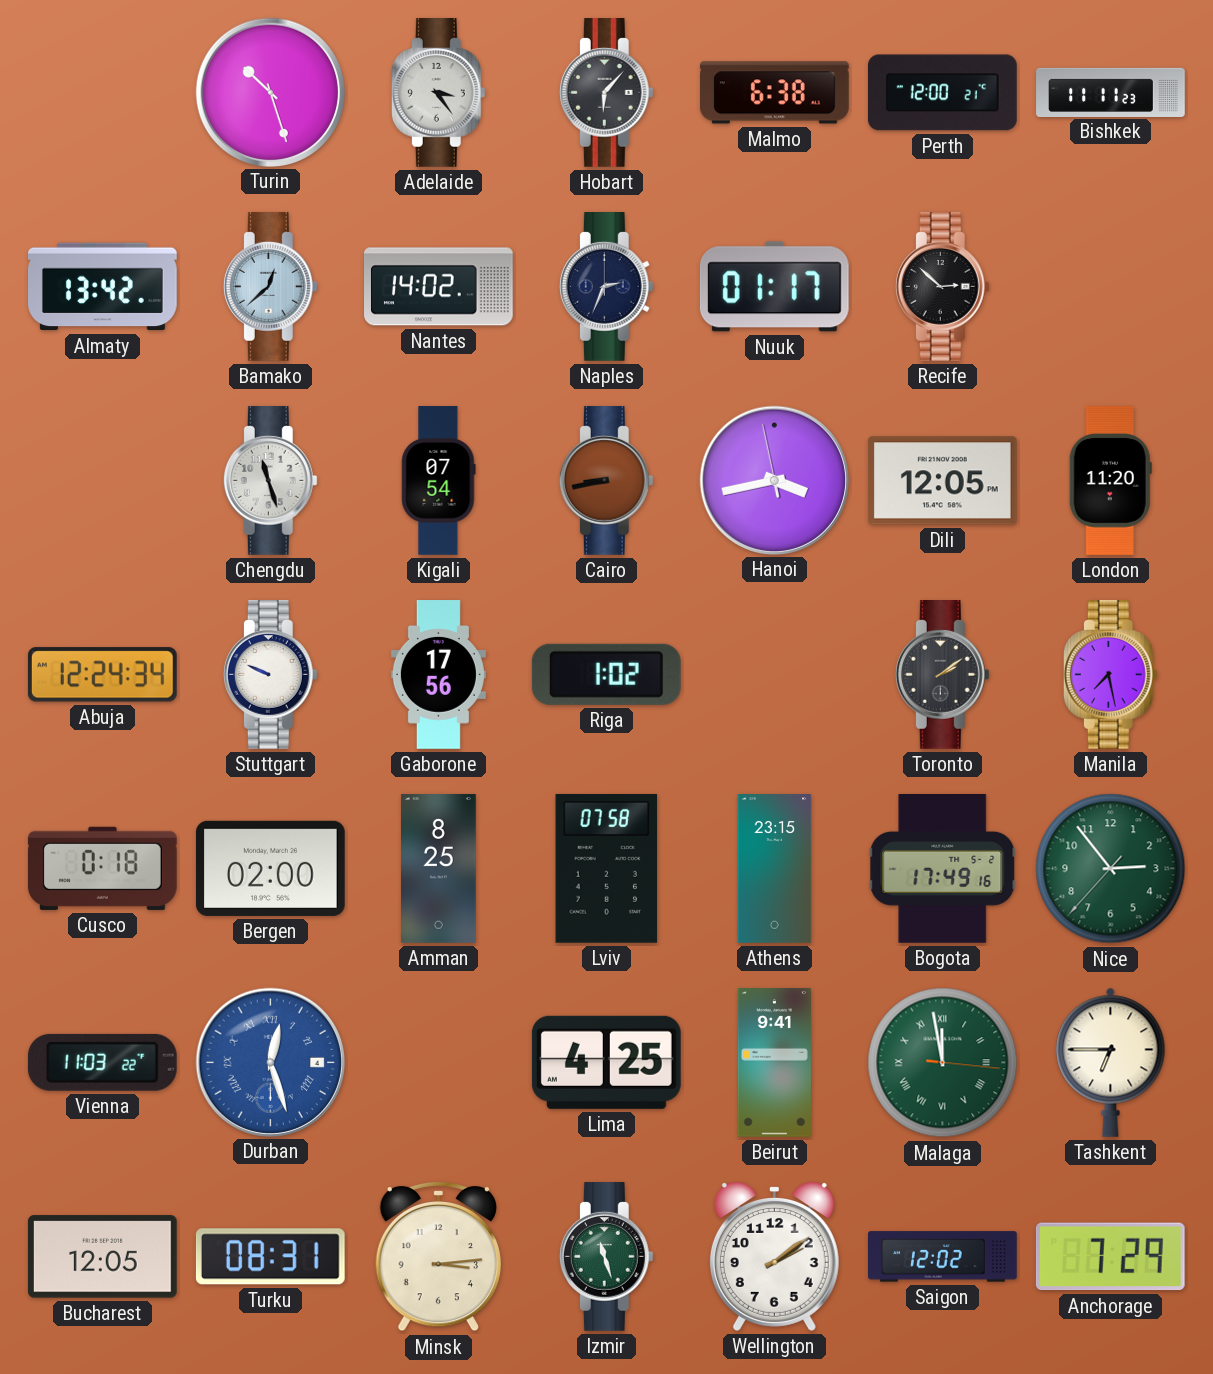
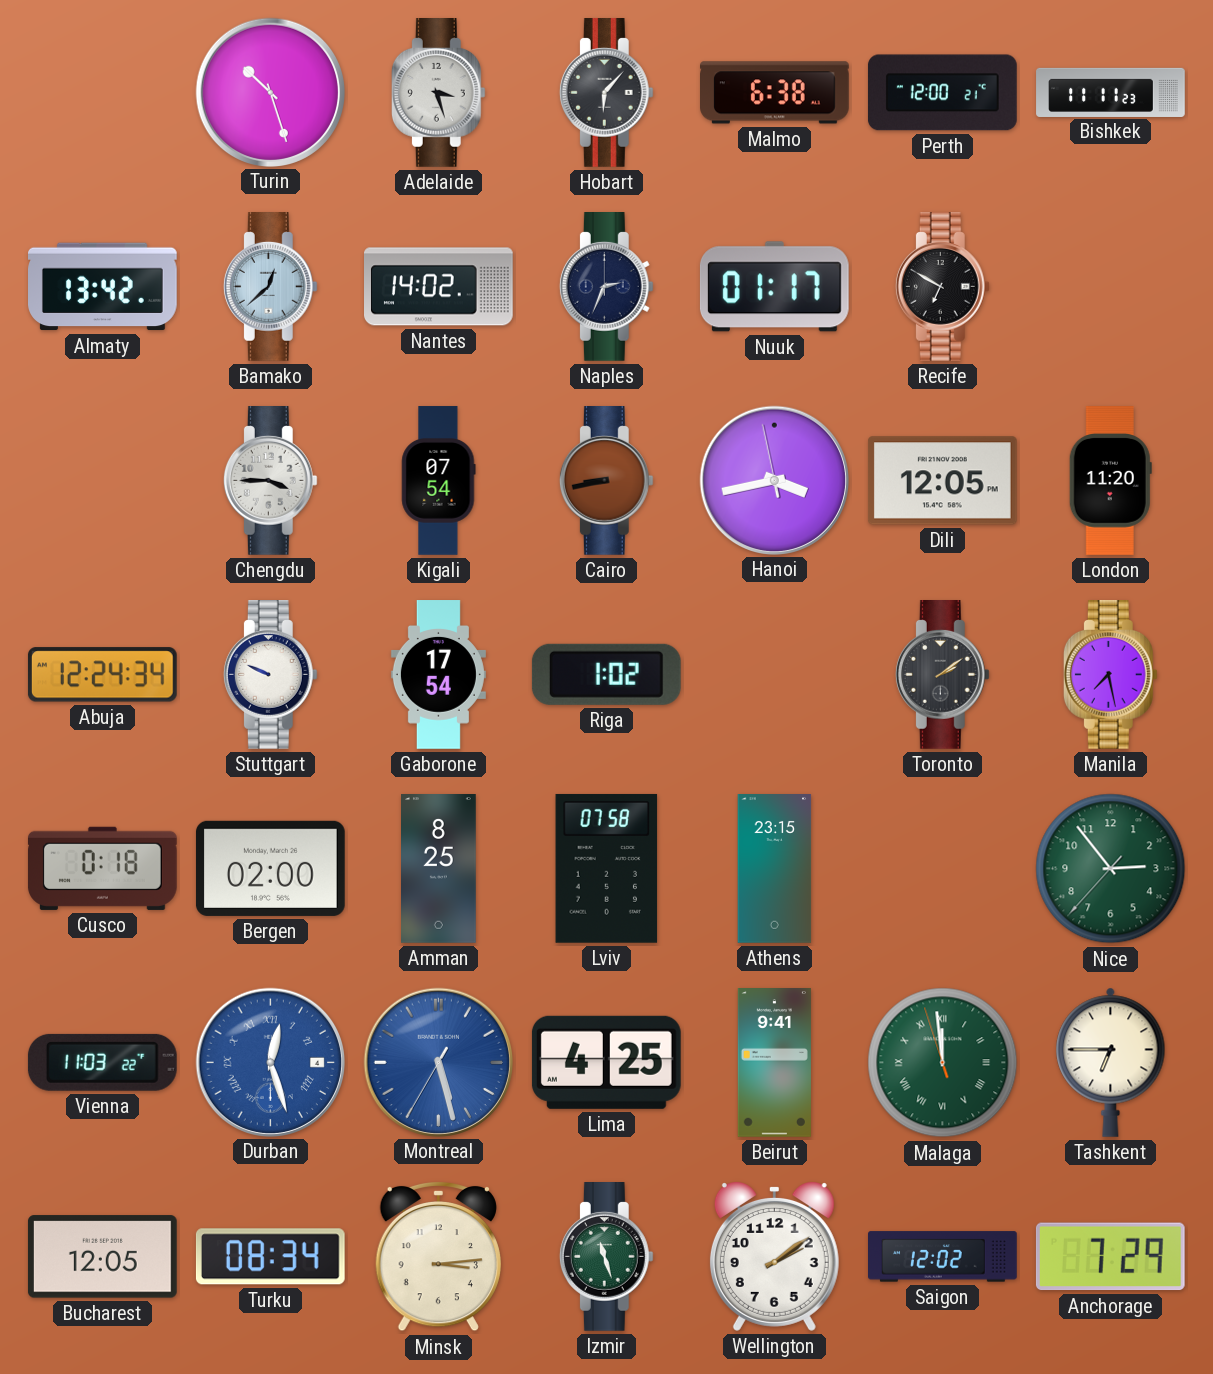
Adelaide: 3:24 -> 3:27
Recife: 2:52 -> 6:50
Chengdu: 11:27 -> 3:45
Gaborone: 17:56 -> 17:54
Bogota: 17:49 -> none
Montreal: none -> 5:27
Malaga: 11:58:16 -> 11:58:57
Turku: 08:31 -> 08:34
